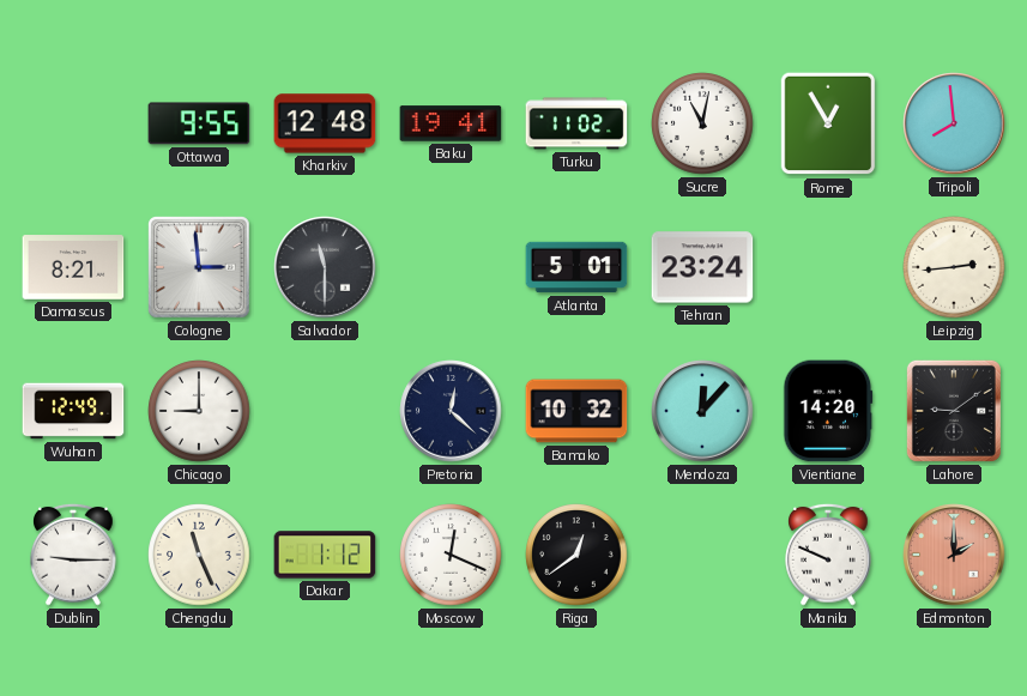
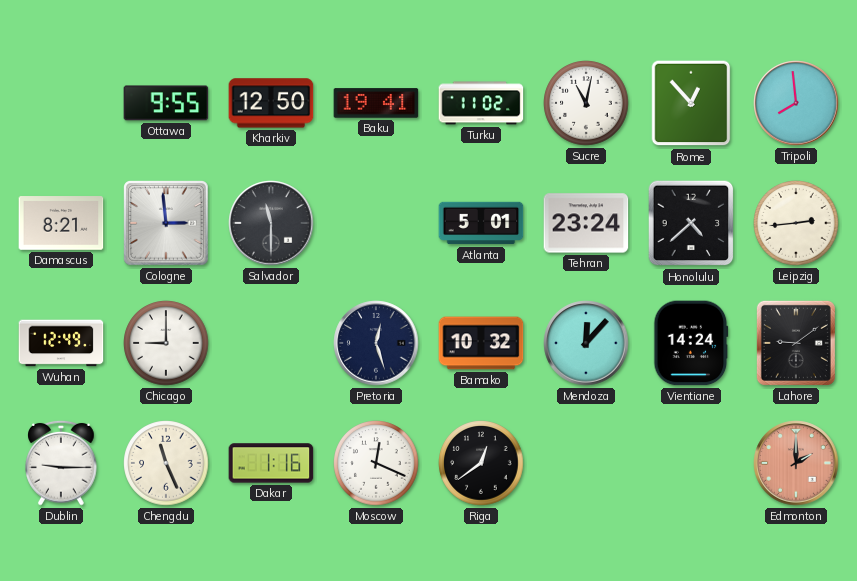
Kharkiv: 12:48 -> 12:50
Rome: 12:55 -> 12:53
Honolulu: none -> 4:38
Pretoria: 12:22 -> 12:27
Vientiane: 14:20 -> 14:24
Dakar: 1:12 -> 1:16
Manila: 9:49 -> none
